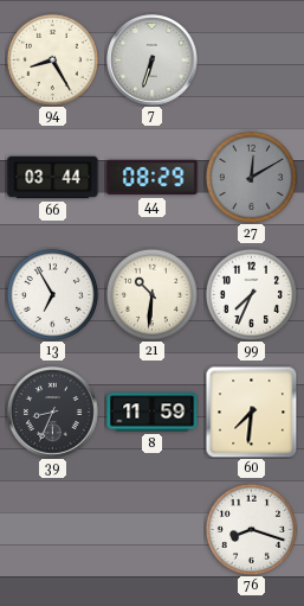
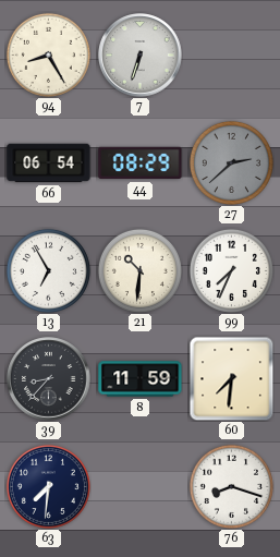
66: 03:44 -> 06:54
27: 12:10 -> 2:38
39: 8:34 -> 8:37
63: none -> 7:31
